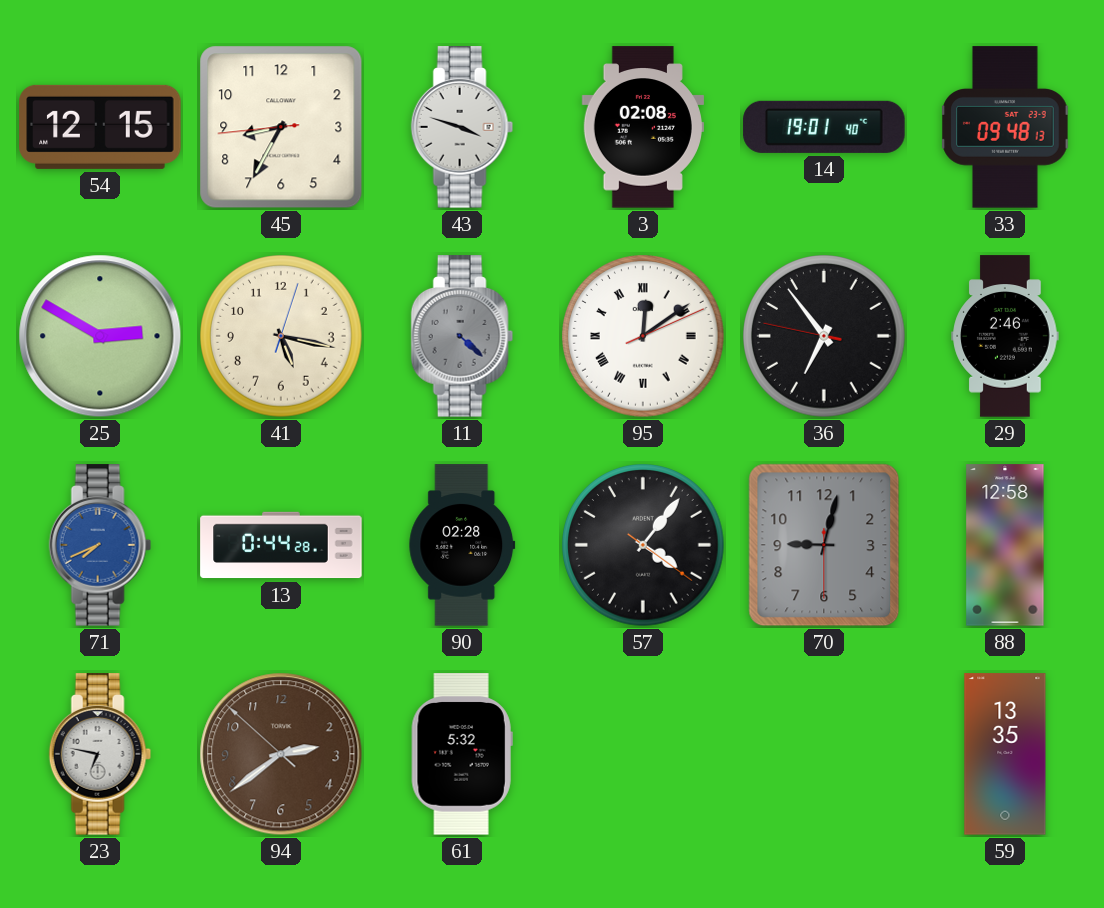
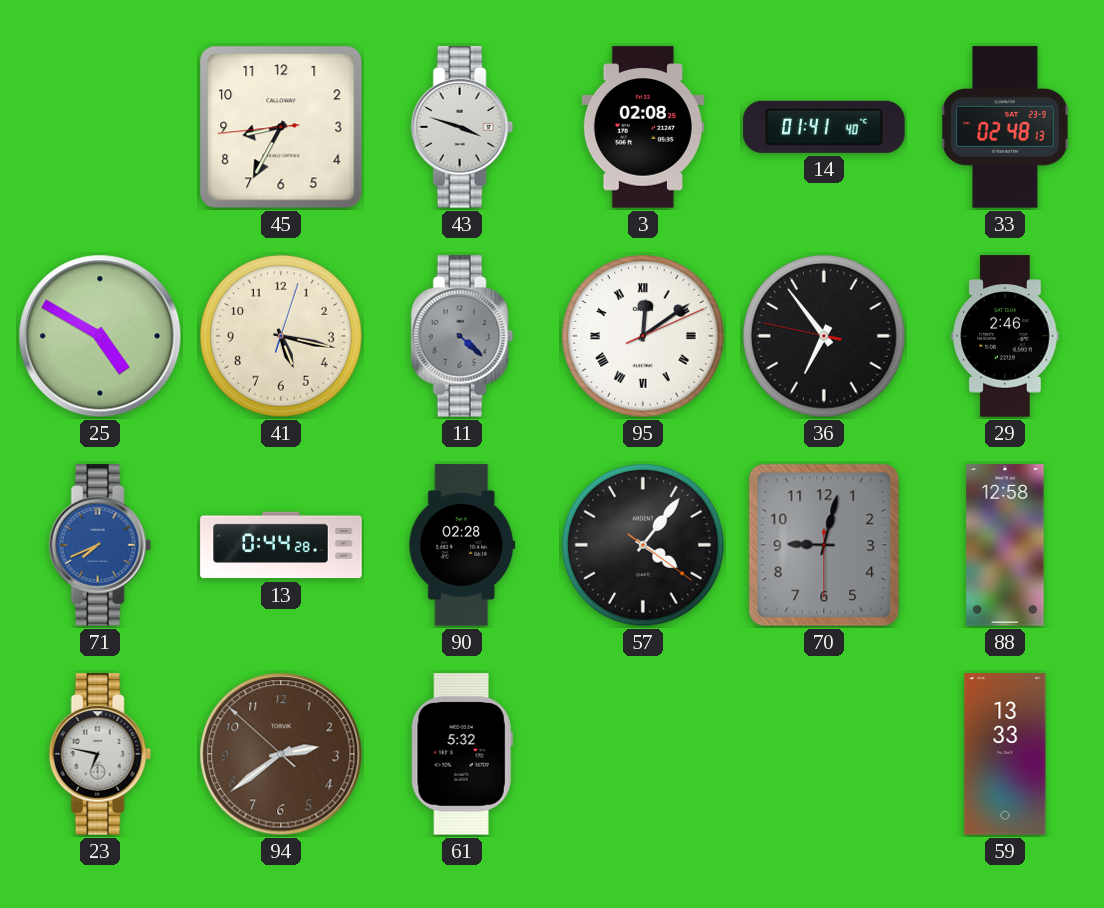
54: 12:15 -> none
14: 19:01 -> 01:41
33: 09:48 -> 02:48
25: 2:50 -> 4:50
59: 13:35 -> 13:33
